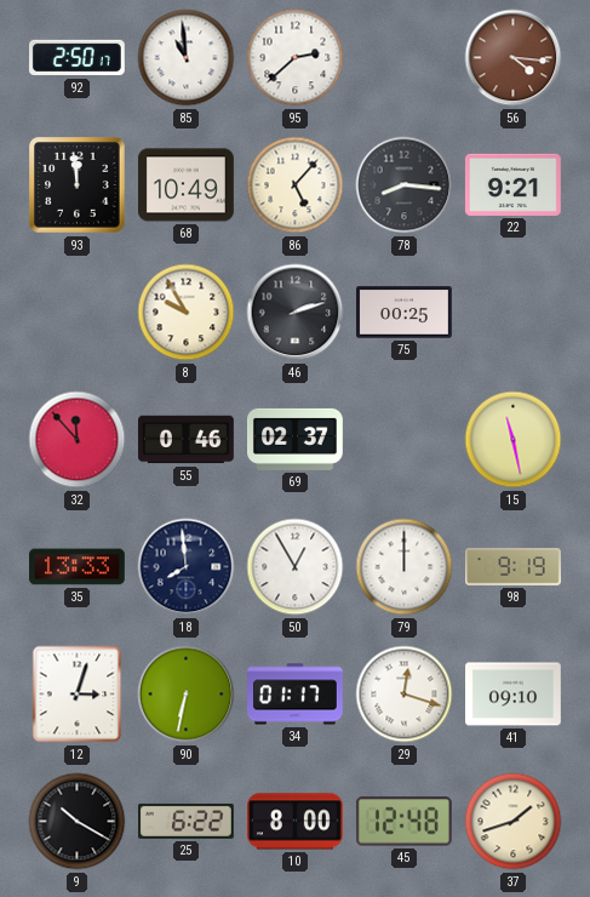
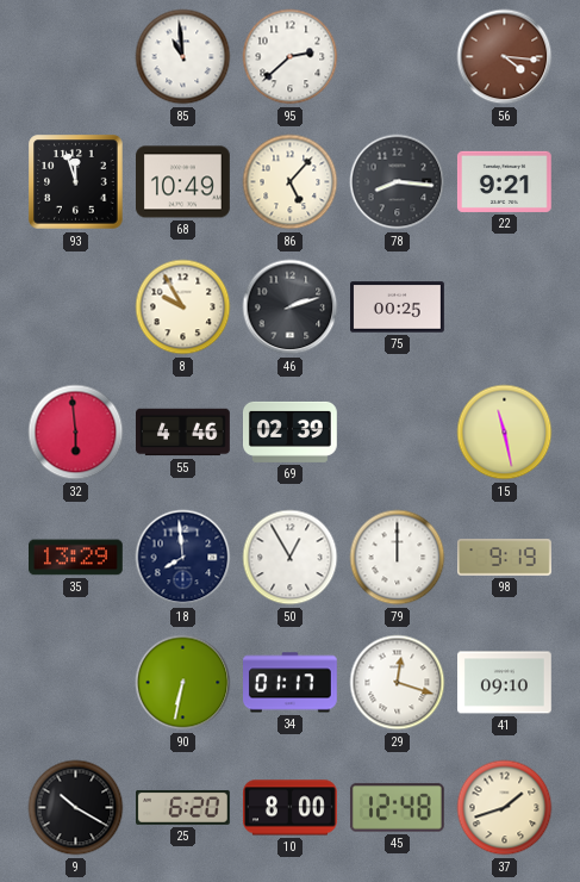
92: 2:50 -> none
93: 11:59 -> 11:57
32: 11:53 -> 5:59
55: 0:46 -> 4:46
69: 02:37 -> 02:39
35: 13:33 -> 13:29
12: 3:03 -> none
25: 6:22 -> 6:20
